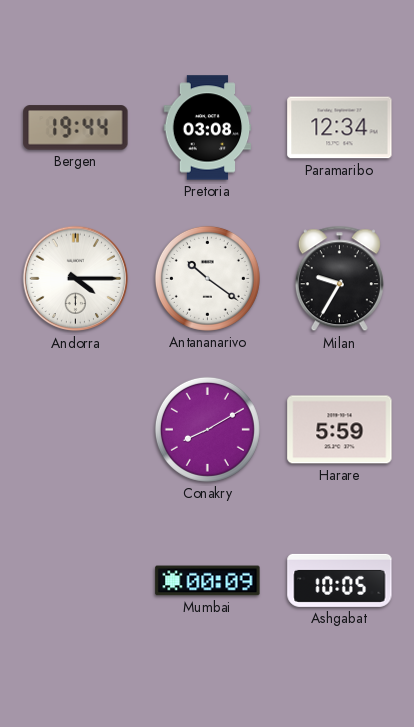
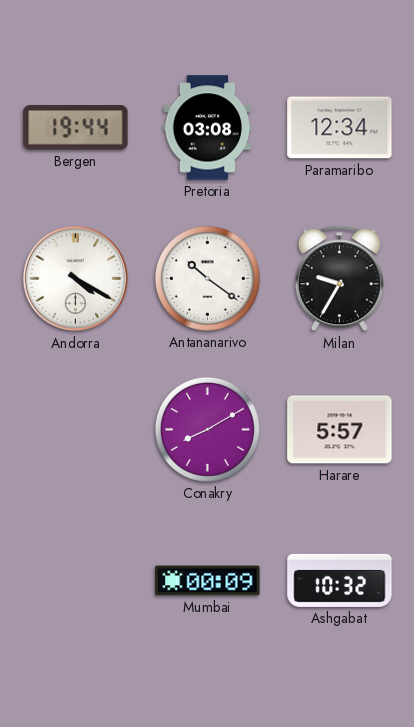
Andorra: 4:15 -> 4:20
Harare: 5:59 -> 5:57
Ashgabat: 10:05 -> 10:32
